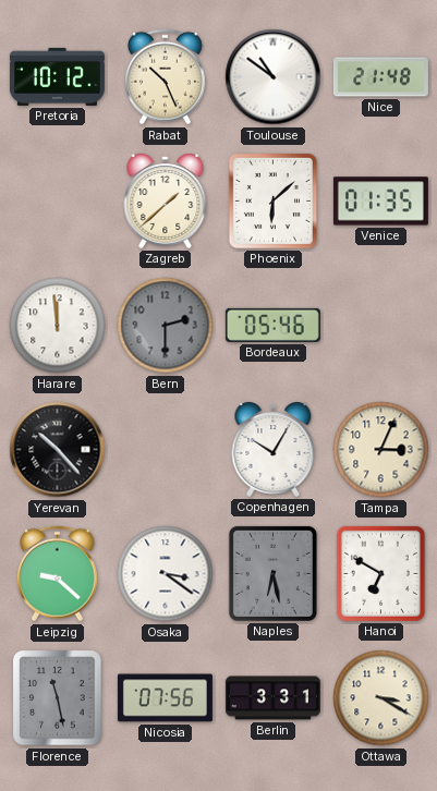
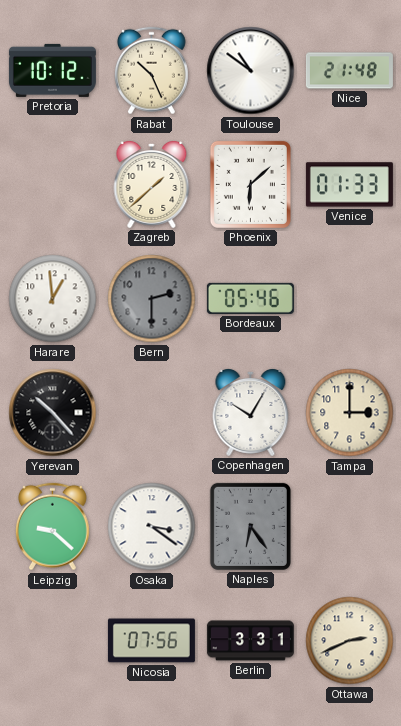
Venice: 01:35 -> 01:33
Harare: 11:59 -> 12:59
Tampa: 3:04 -> 3:00
Naples: 6:28 -> 6:24
Hanoi: 6:50 -> none
Florence: 11:28 -> none
Ottawa: 3:20 -> 2:41
